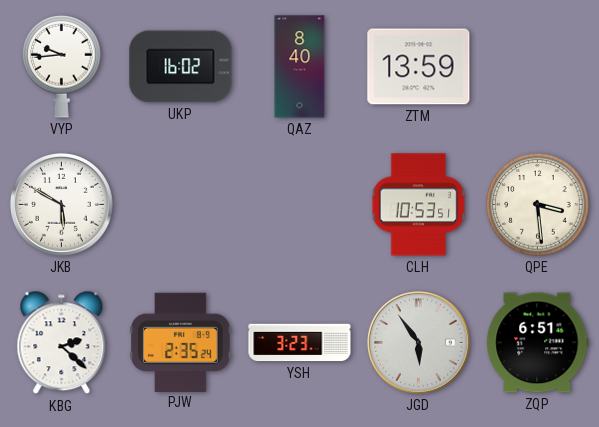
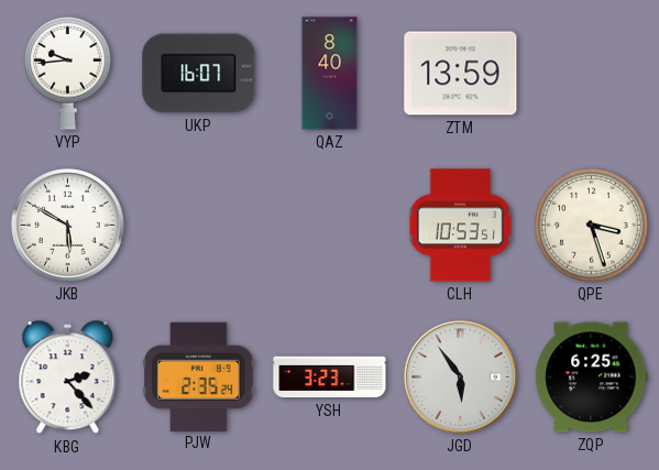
UKP: 16:02 -> 16:07
QPE: 3:29 -> 3:27
KBG: 2:22 -> 2:23
ZQP: 6:51 -> 6:25
